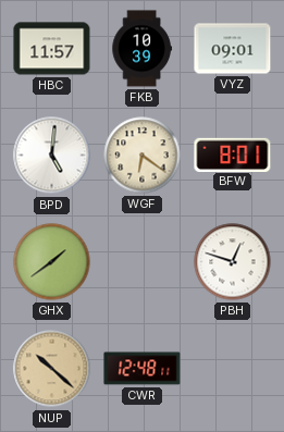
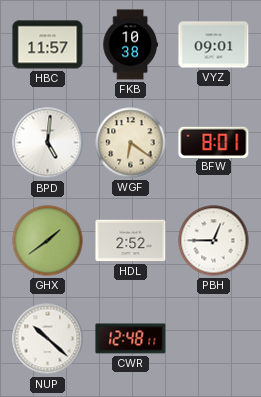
FKB: 10:39 -> 10:38
HDL: none -> 2:52
PBH: 12:48 -> 12:45
NUP dial: champagne -> white
